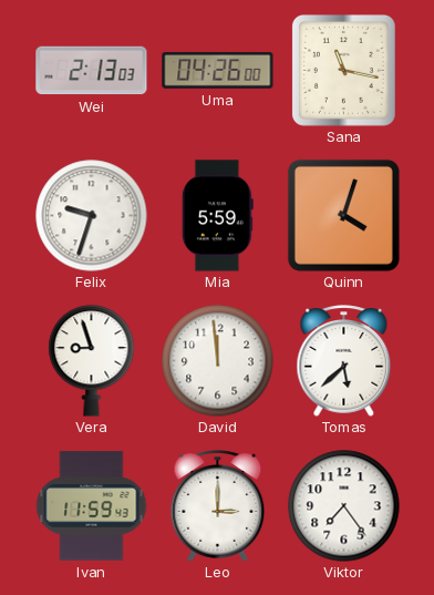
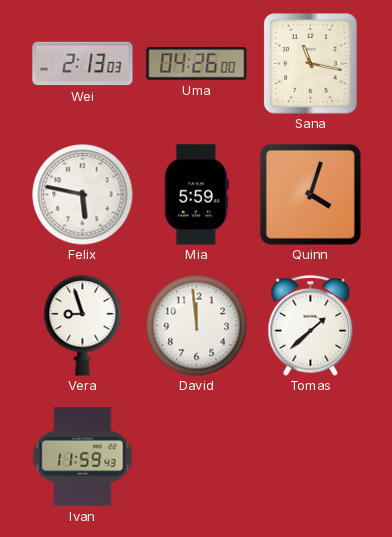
Felix: 9:33 -> 5:47
Tomas: 5:38 -> 1:38
Leo: 3:00 -> none
Viktor: 7:24 -> none
